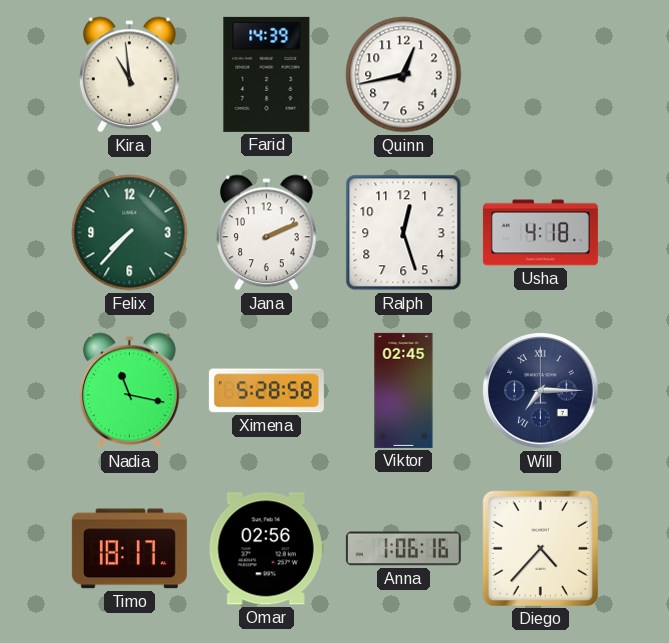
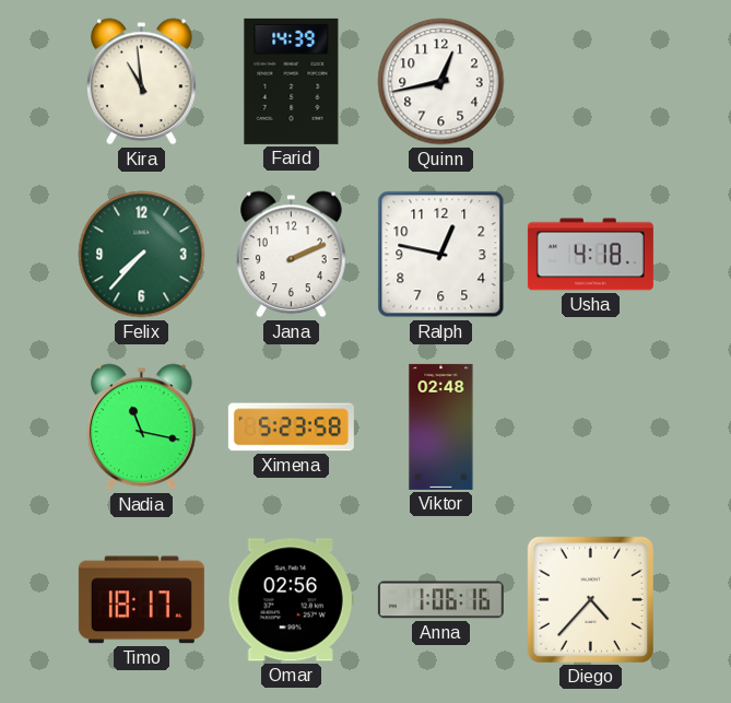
Ralph: 12:27 -> 12:47
Ximena: 5:28 -> 5:23
Viktor: 02:45 -> 02:48
Will: 7:15 -> none
